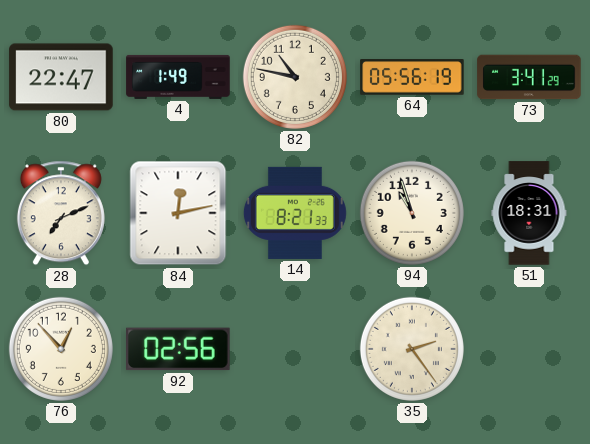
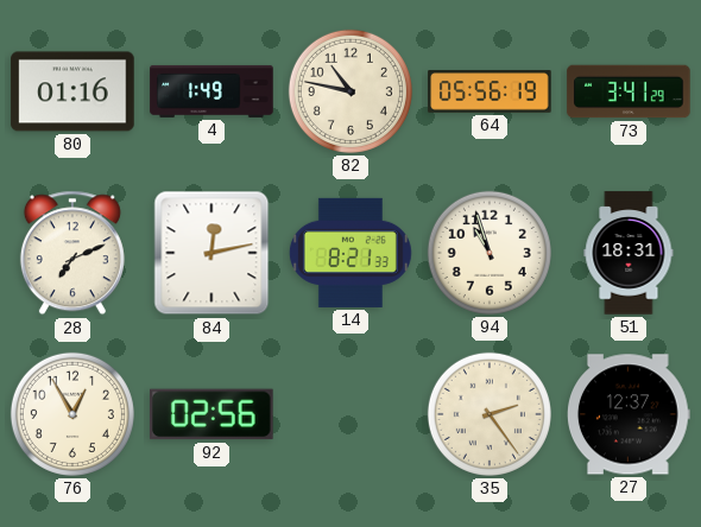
80: 22:47 -> 01:16
76: 12:53 -> 12:55
27: none -> 12:37
